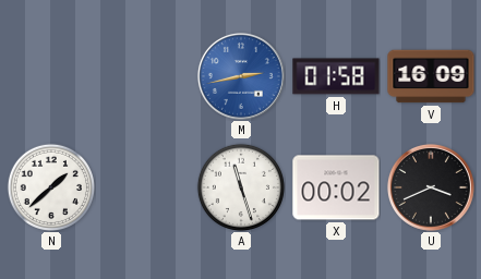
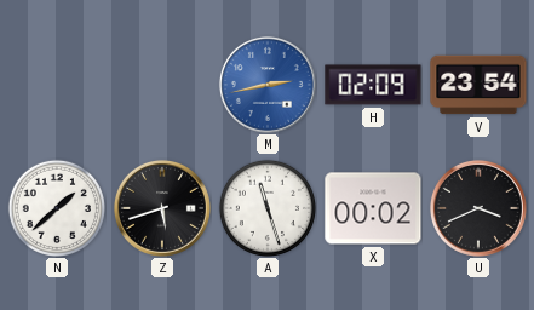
H: 01:58 -> 02:09
V: 16:09 -> 23:54
Z: none -> 5:42
